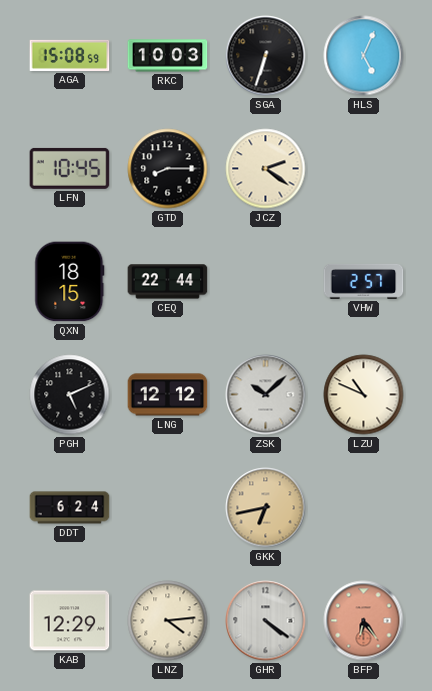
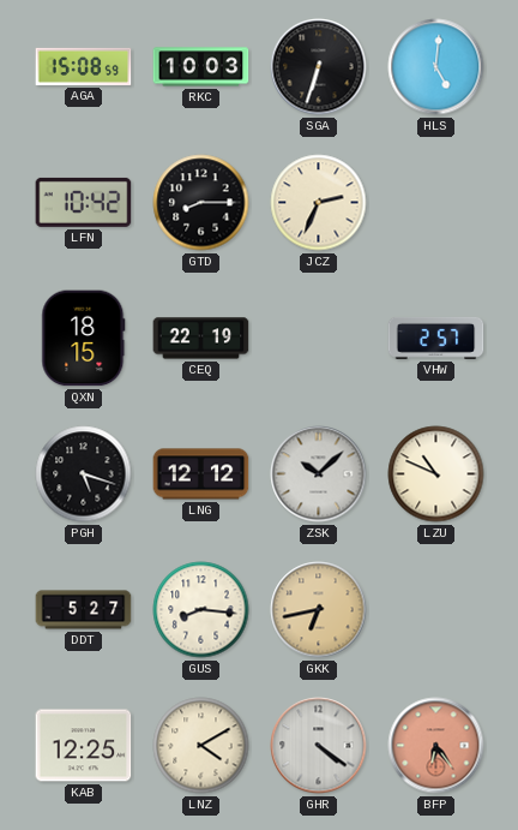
HLS: 5:04 -> 5:01
LFN: 10:45 -> 10:42
JCZ: 2:21 -> 2:34
CEQ: 22:44 -> 22:19
PGH: 5:11 -> 5:18
DDT: 6:24 -> 5:27
GUS: none -> 8:16
KAB: 12:29 -> 12:25
LNZ: 4:14 -> 4:10
